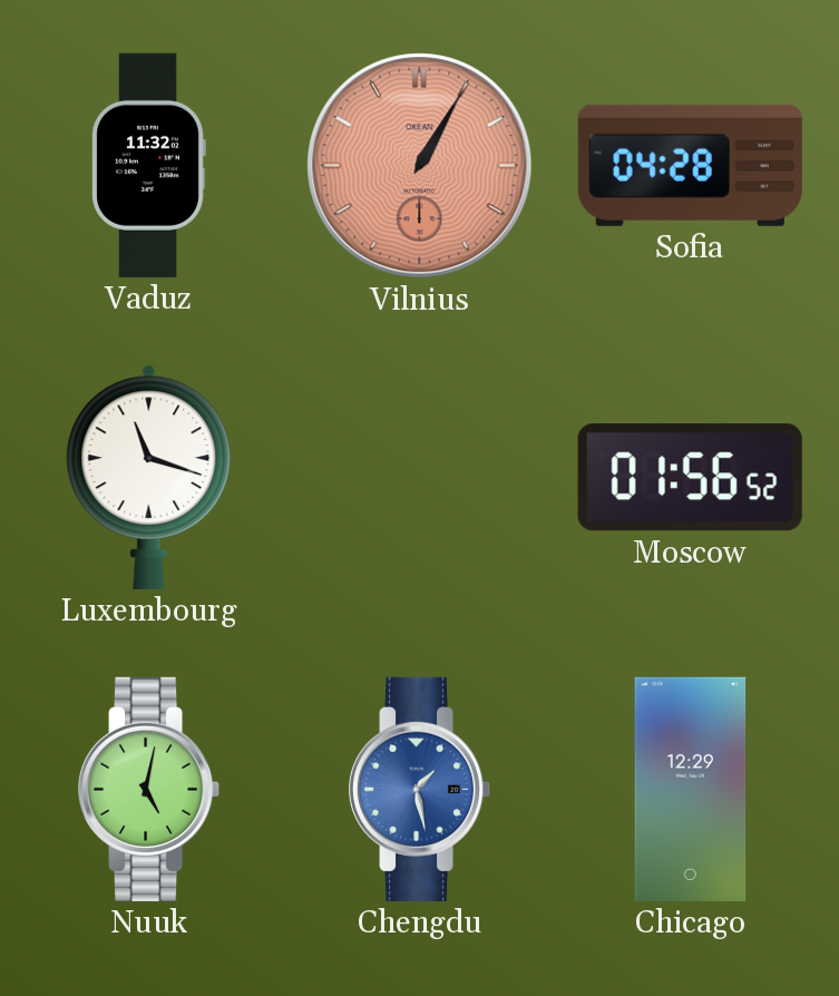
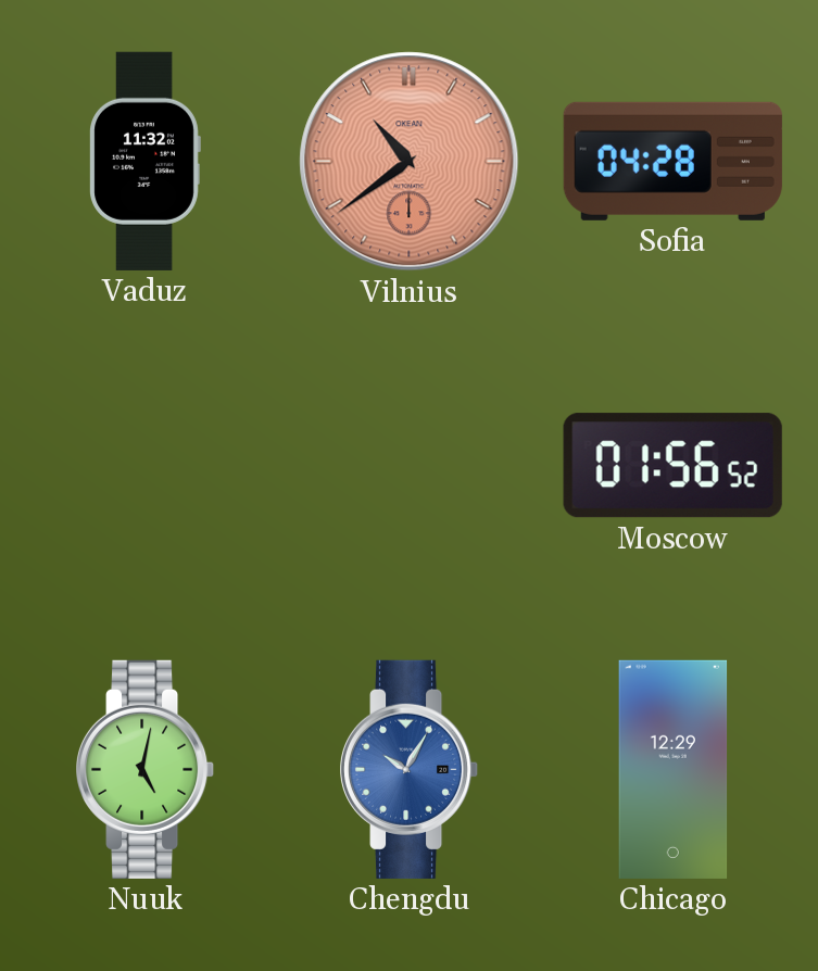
Vilnius: 1:05 -> 10:39
Luxembourg: 11:18 -> none
Chengdu: 1:28 -> 10:05
